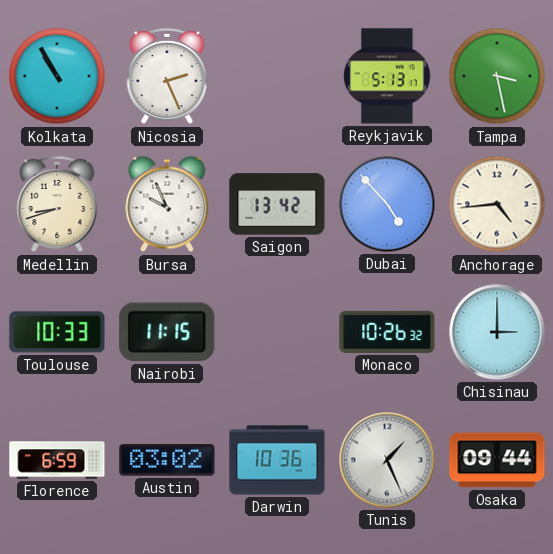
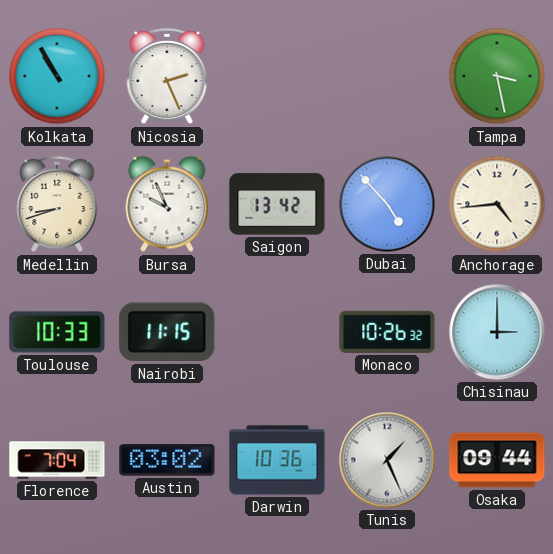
Reykjavik: 5:13 -> none
Florence: 6:59 -> 7:04
